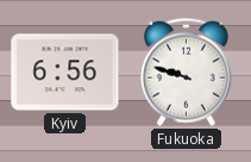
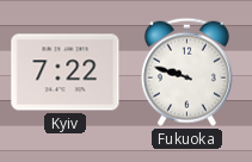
Kyiv: 6:56 -> 7:22
